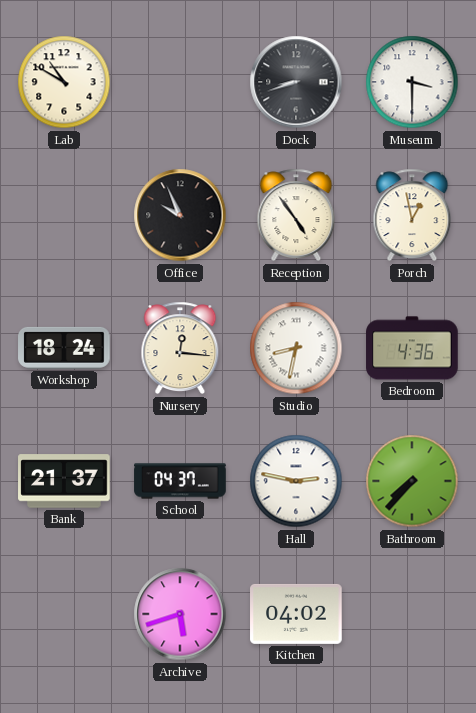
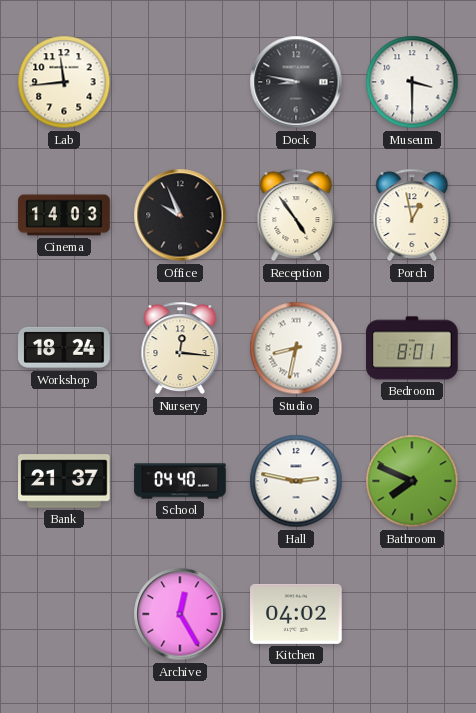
Lab: 10:50 -> 11:44
Dock: 8:42 -> 8:47
Cinema: none -> 14:03
Bedroom: 4:36 -> 8:01
School: 04:37 -> 04:40
Bathroom: 7:37 -> 7:49
Archive: 5:42 -> 12:25
